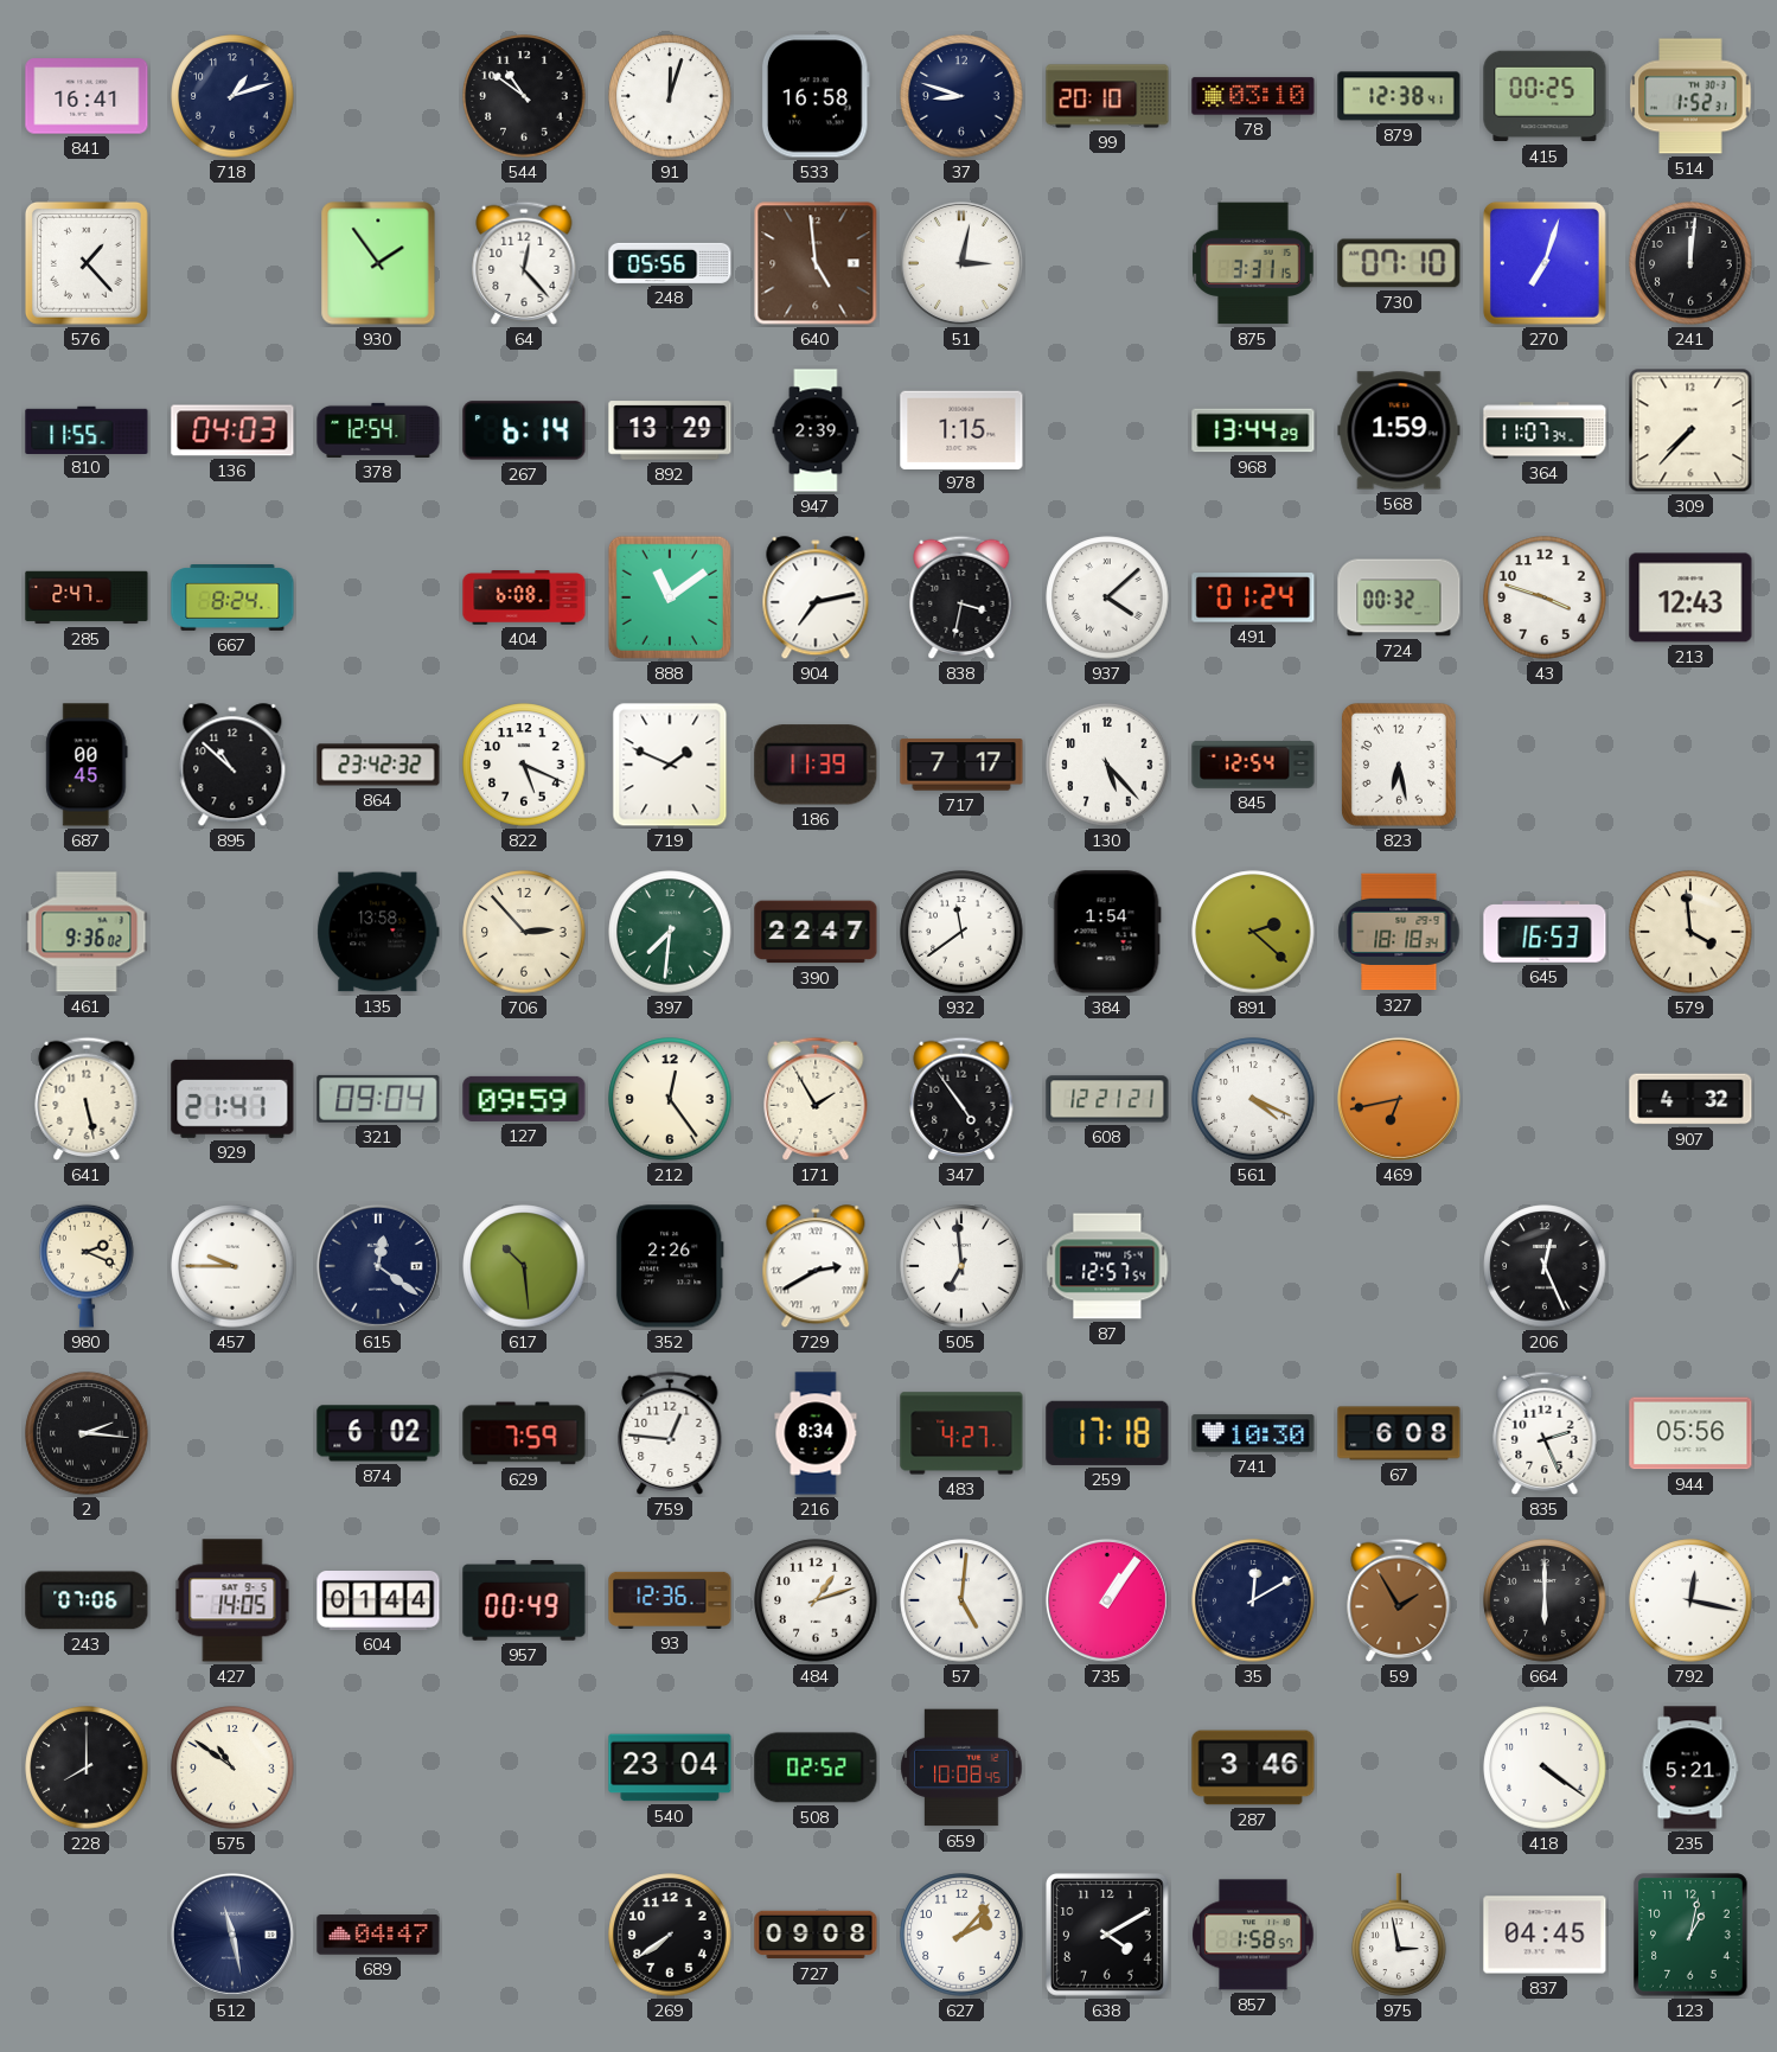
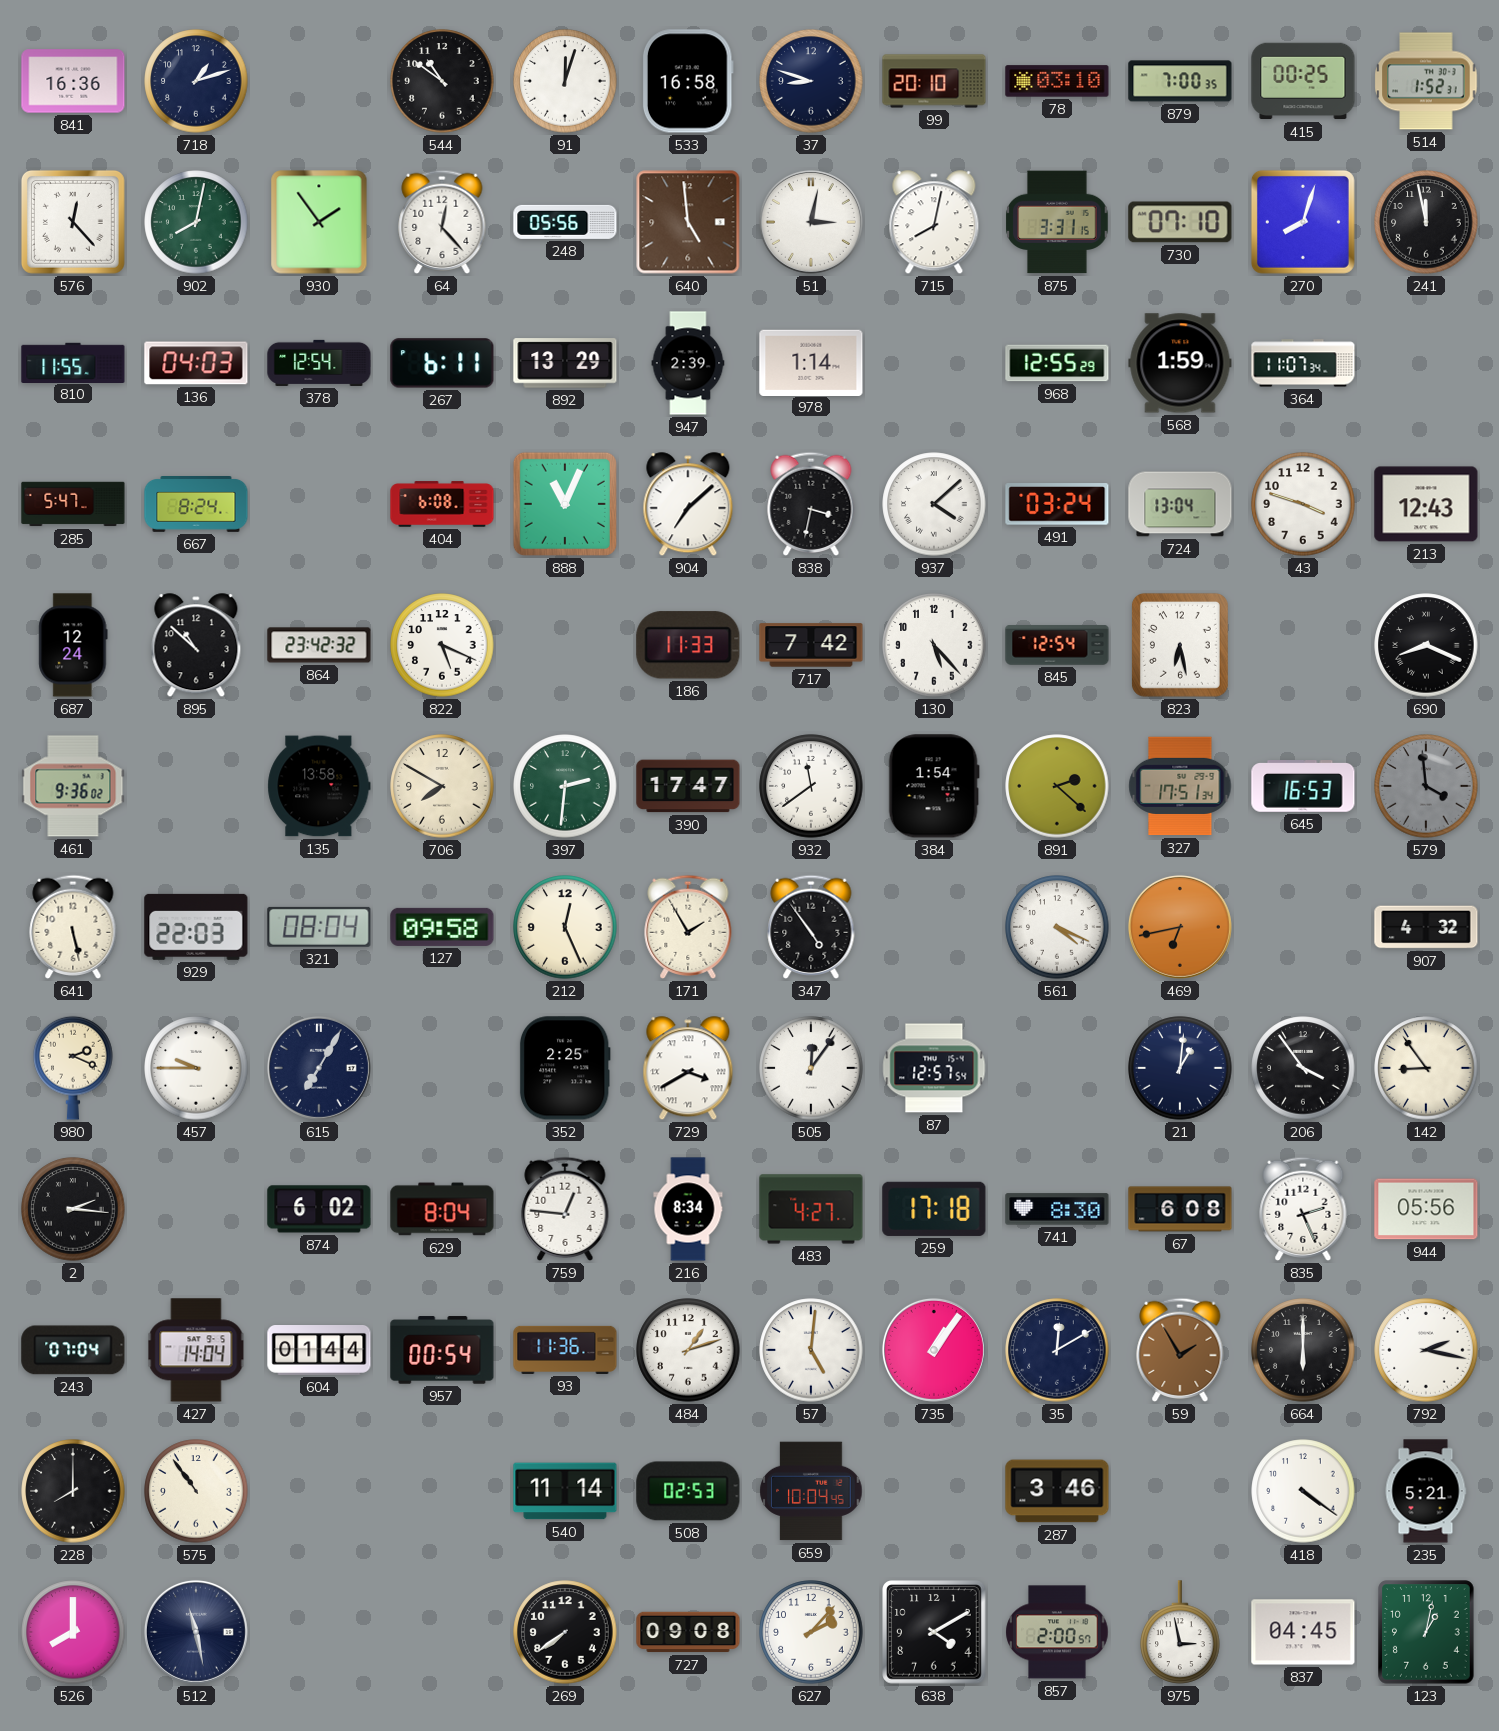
841: 16:41 -> 16:36
879: 12:38 -> 7:00
576: 1:23 -> 12:23
902: none -> 8:02
715: none -> 8:02
270: 7:03 -> 8:03
241: 12:01 -> 11:58
267: 6:14 -> 6:11
978: 1:15 -> 1:14
968: 13:44 -> 12:55
309: 7:37 -> none
285: 2:47 -> 5:47
888: 11:09 -> 11:04
904: 7:13 -> 7:08
491: 01:24 -> 03:24
724: 00:32 -> 13:04
687: 00:45 -> 12:24
719: 1:49 -> none
186: 11:39 -> 11:33
717: 7:17 -> 7:42
690: none -> 8:19
706: 2:53 -> 7:50
397: 7:31 -> 2:31
390: 22:47 -> 17:47
327: 18:18 -> 17:51
579 dial: cream -> grey
929: 21:41 -> 22:03
321: 09:04 -> 08:04
127: 09:59 -> 09:58
212: 12:24 -> 12:26
608: 12:21 -> none
615: 12:21 -> 7:05
617: 10:29 -> none
352: 2:26 -> 2:25
729: 2:40 -> 3:40
505: 6:59 -> 12:06
21: none -> 1:01
206: 12:26 -> 3:54
142: none -> 8:54
629: 7:59 -> 8:04
741: 10:30 -> 8:30
243: 07:06 -> 07:04
427: 14:05 -> 14:04
957: 00:49 -> 00:54
93: 12:36 -> 11:36
792: 12:17 -> 2:17
575: 10:51 -> 10:54
540: 23:04 -> 11:14
508: 02:52 -> 02:53
659: 10:08 -> 10:04
526: none -> 8:00
689: 04:47 -> none
857: 1:58 -> 2:00
